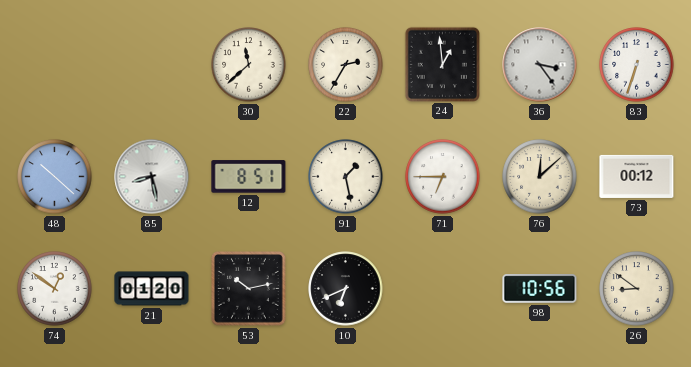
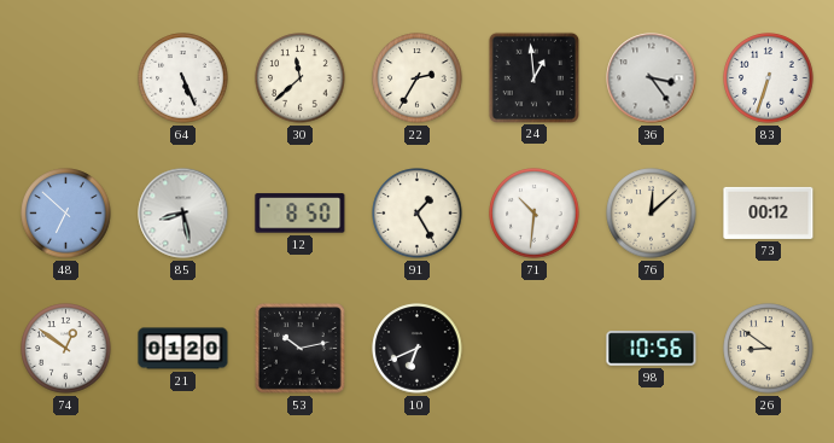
64: none -> 5:26
48: 10:22 -> 6:52
12: 8:51 -> 8:50
91: 1:28 -> 1:25
71: 6:45 -> 10:31
